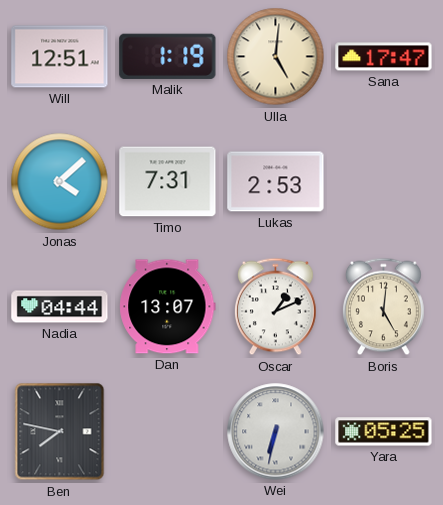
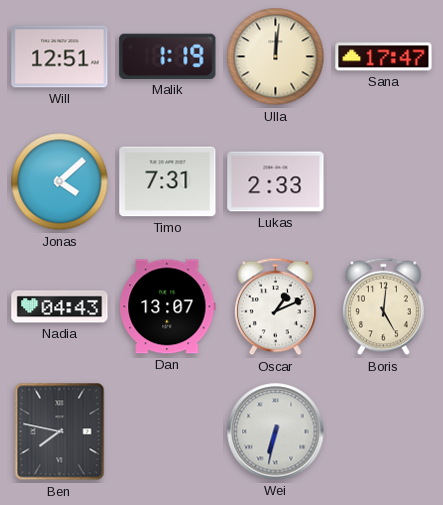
Ulla: 5:01 -> 12:01
Lukas: 2:53 -> 2:33
Nadia: 04:44 -> 04:43
Yara: 05:25 -> none
